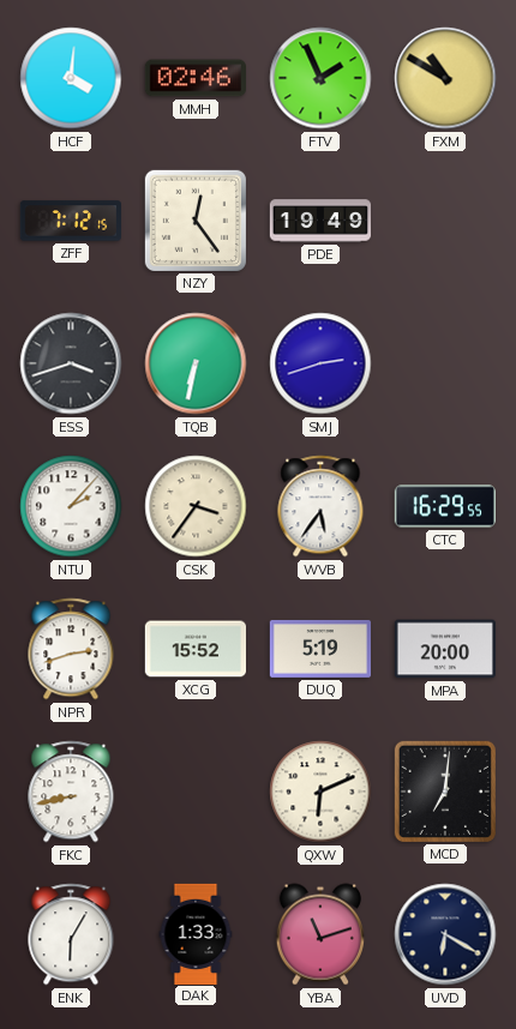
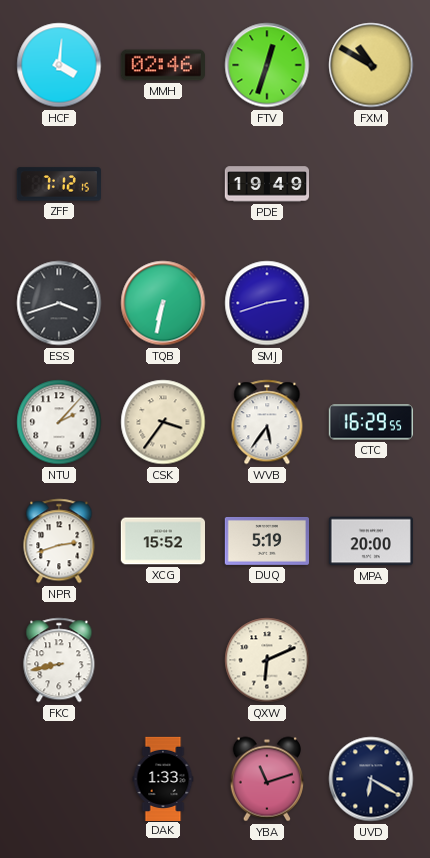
FTV: 1:56 -> 12:33
NZY: 12:24 -> none
MCD: 7:01 -> none
ENK: 6:05 -> none
